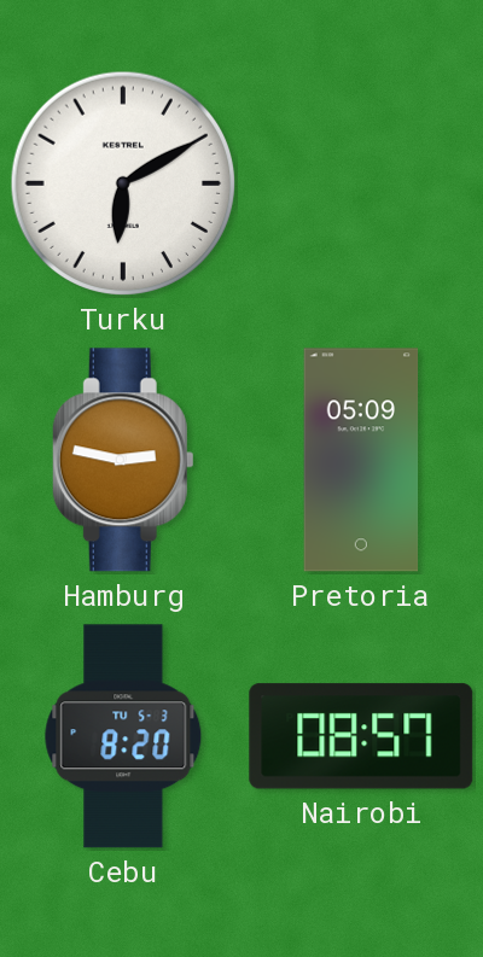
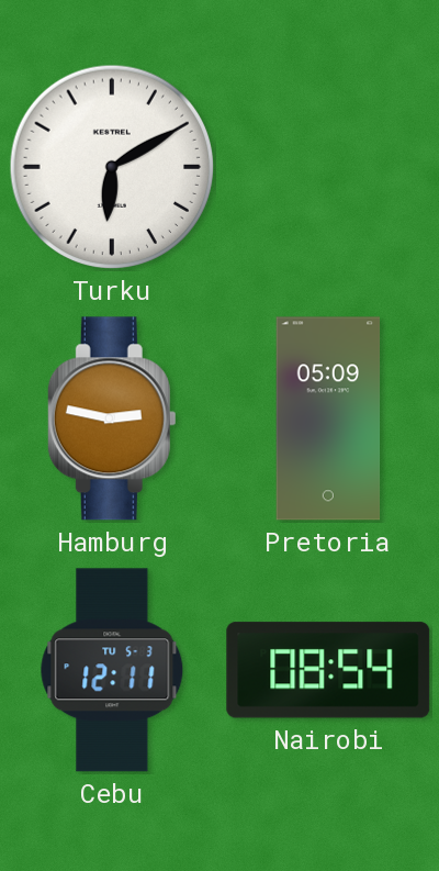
Cebu: 8:20 -> 12:11
Nairobi: 08:57 -> 08:54
